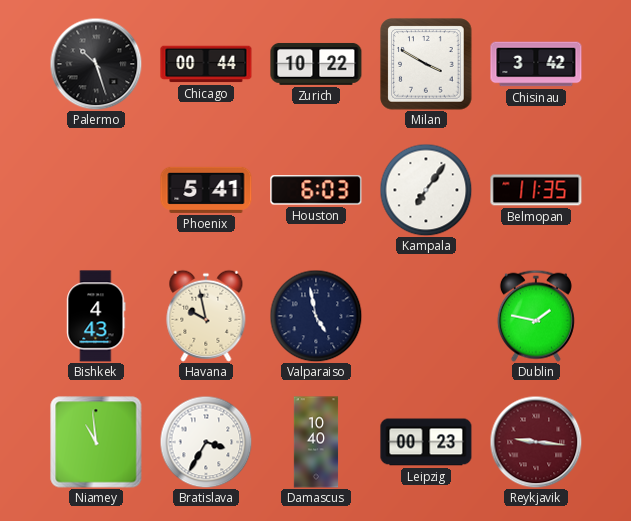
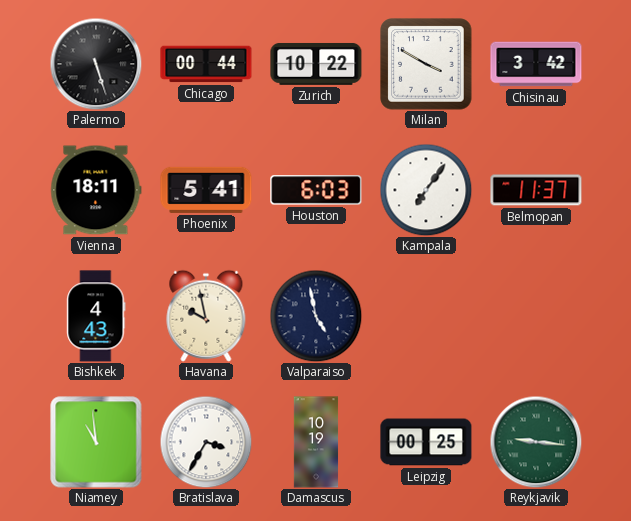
Palermo: 10:27 -> 5:27
Vienna: none -> 18:11
Belmopan: 11:35 -> 11:37
Dublin: 1:47 -> none
Damascus: 10:40 -> 10:19
Leipzig: 00:23 -> 00:25
Reykjavik dial: burgundy -> green
